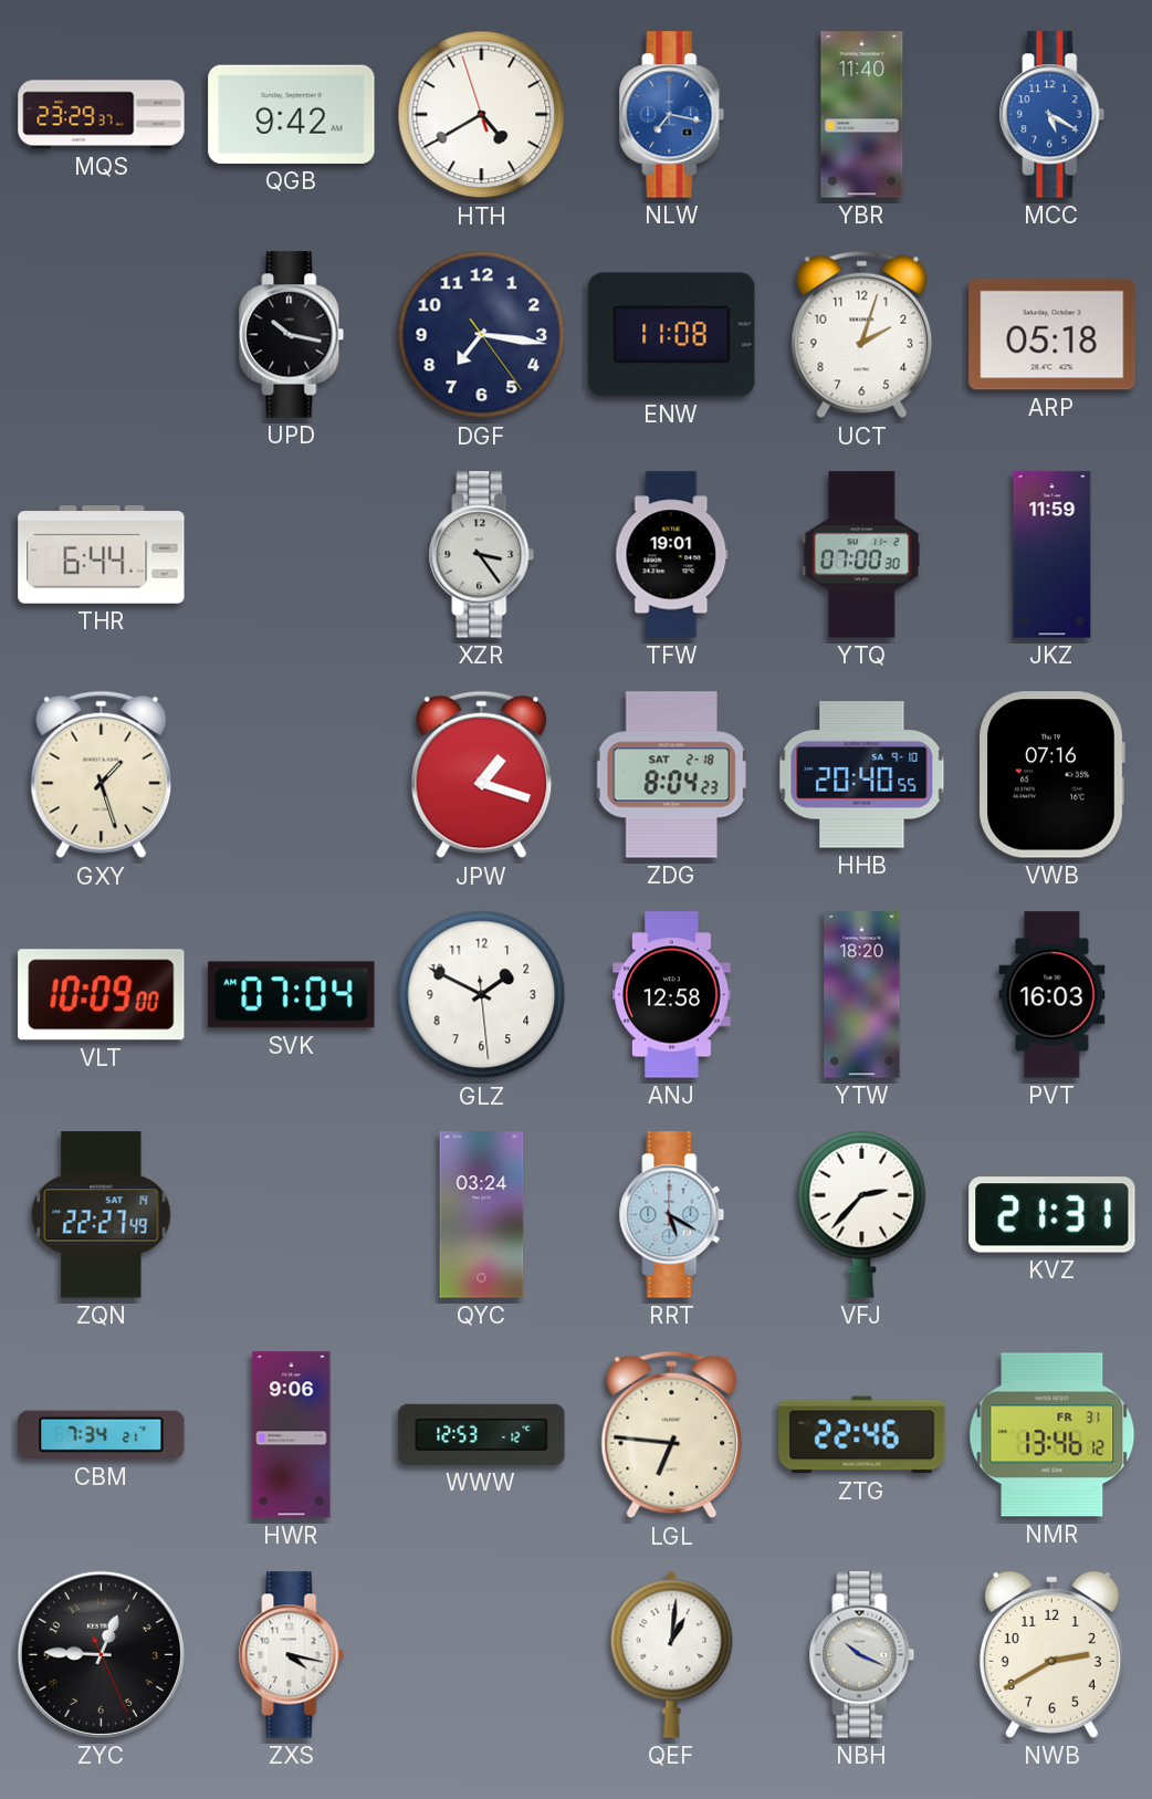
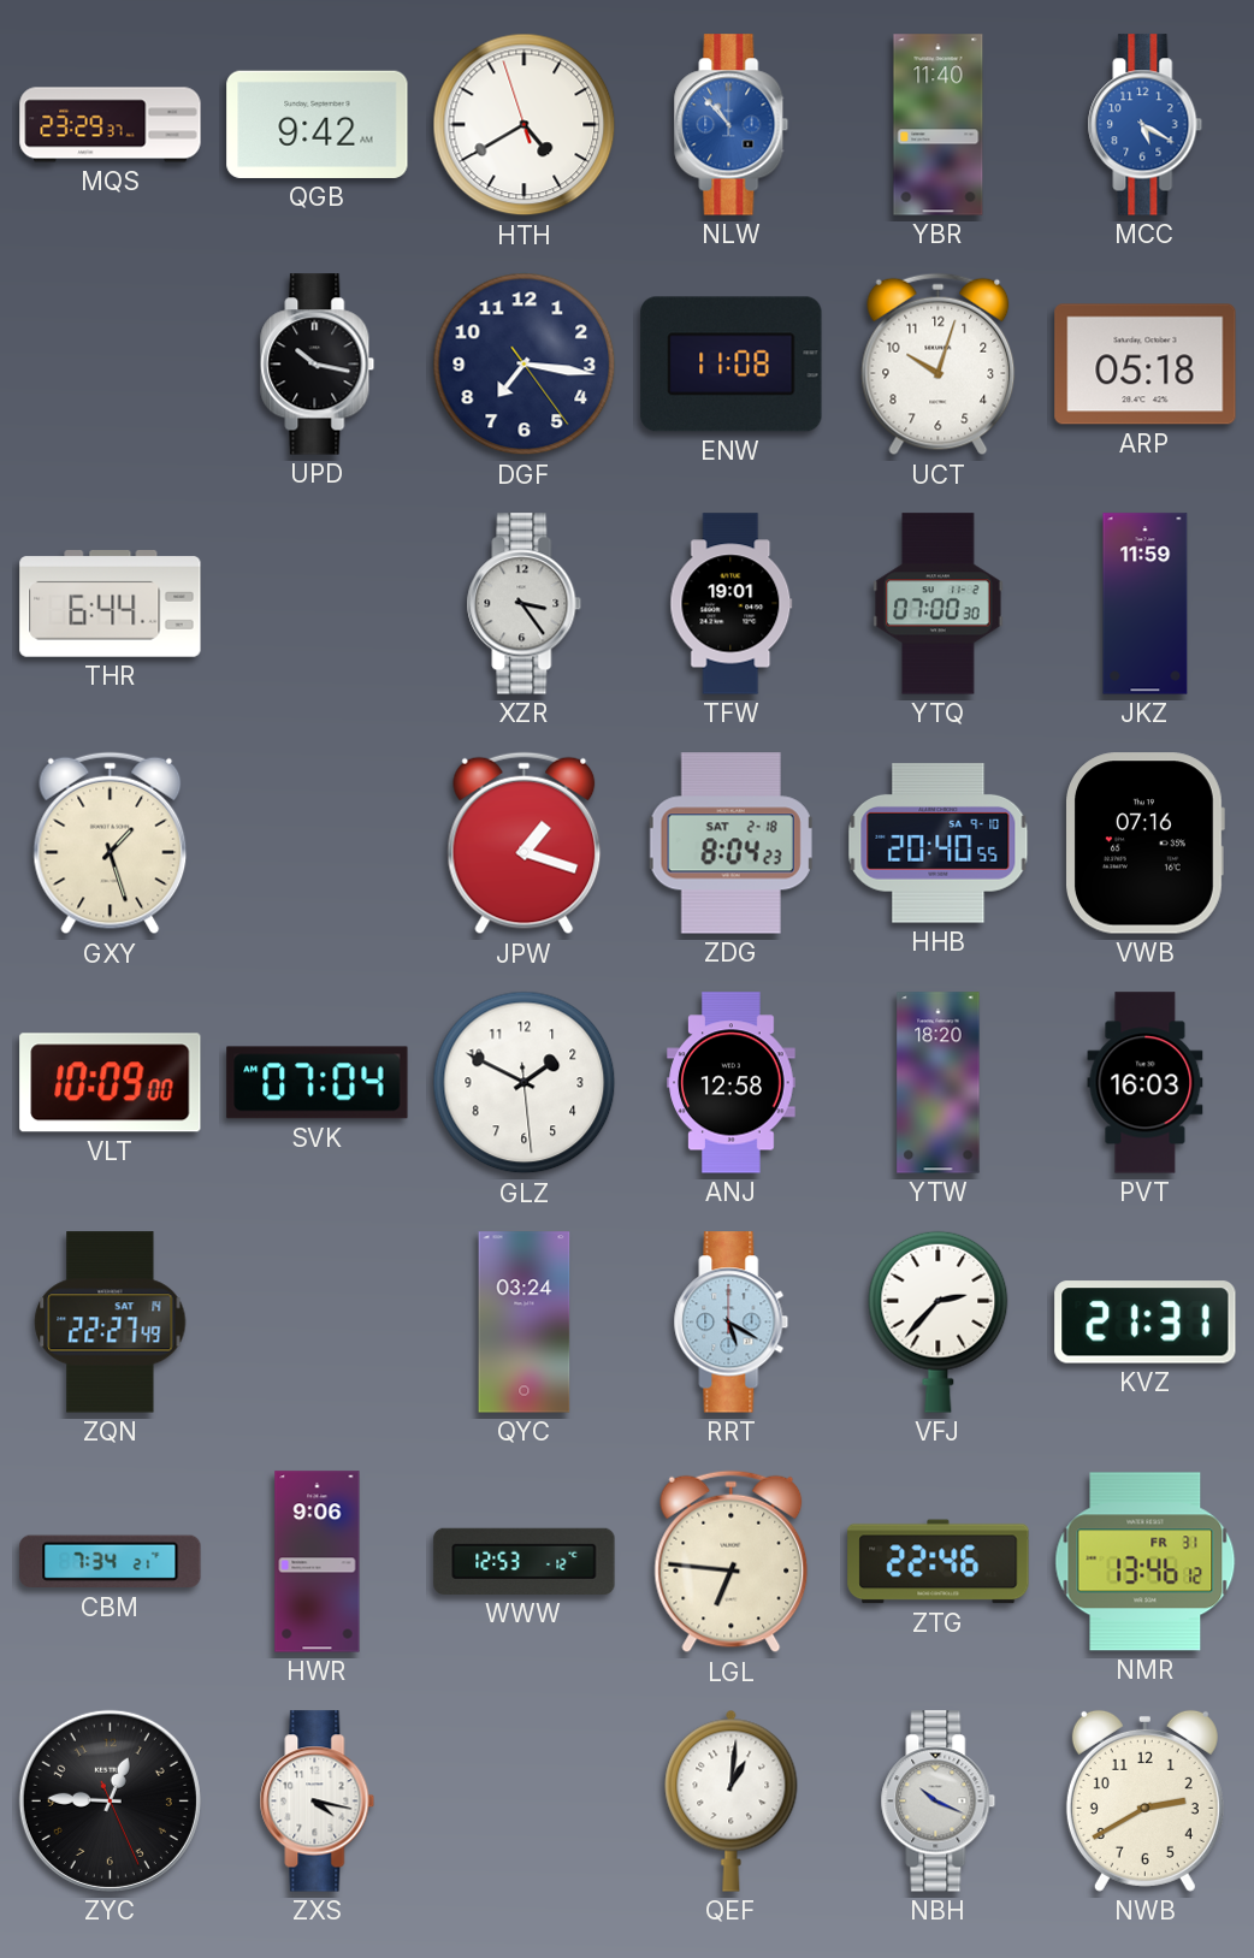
NLW: 7:17 -> 10:53
UCT: 2:03 -> 10:03
